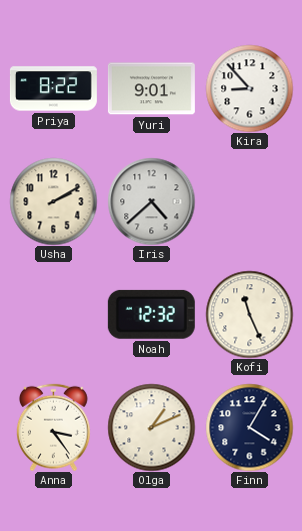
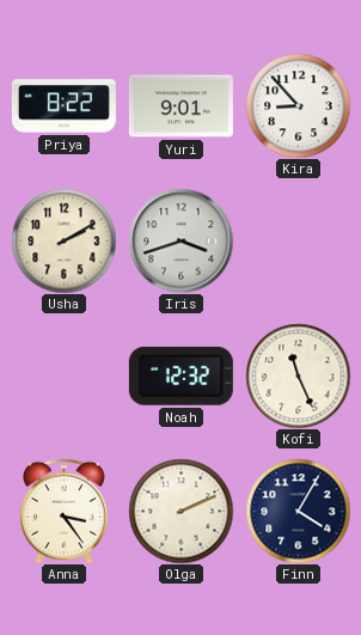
Iris: 4:38 -> 3:42
Olga: 1:11 -> 2:11
